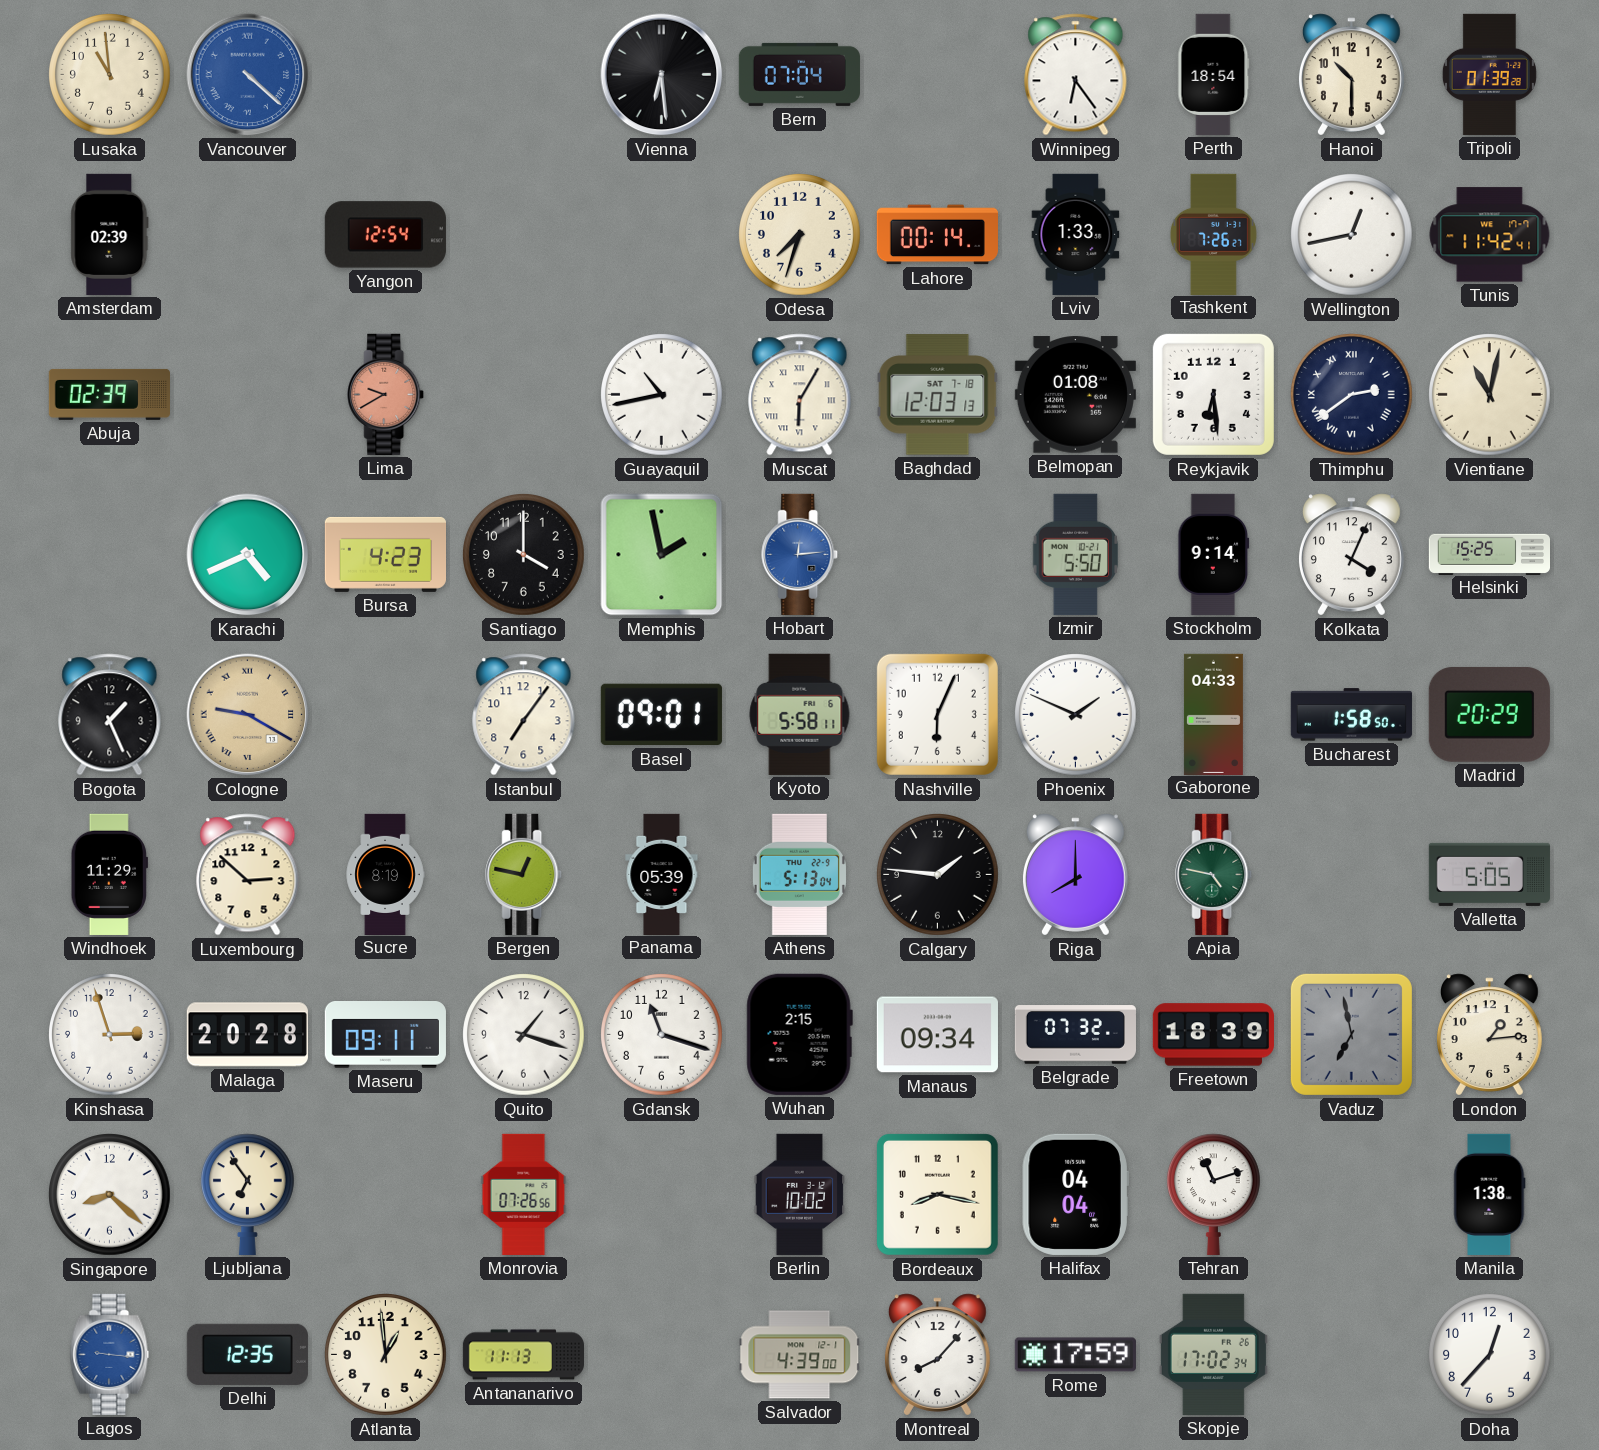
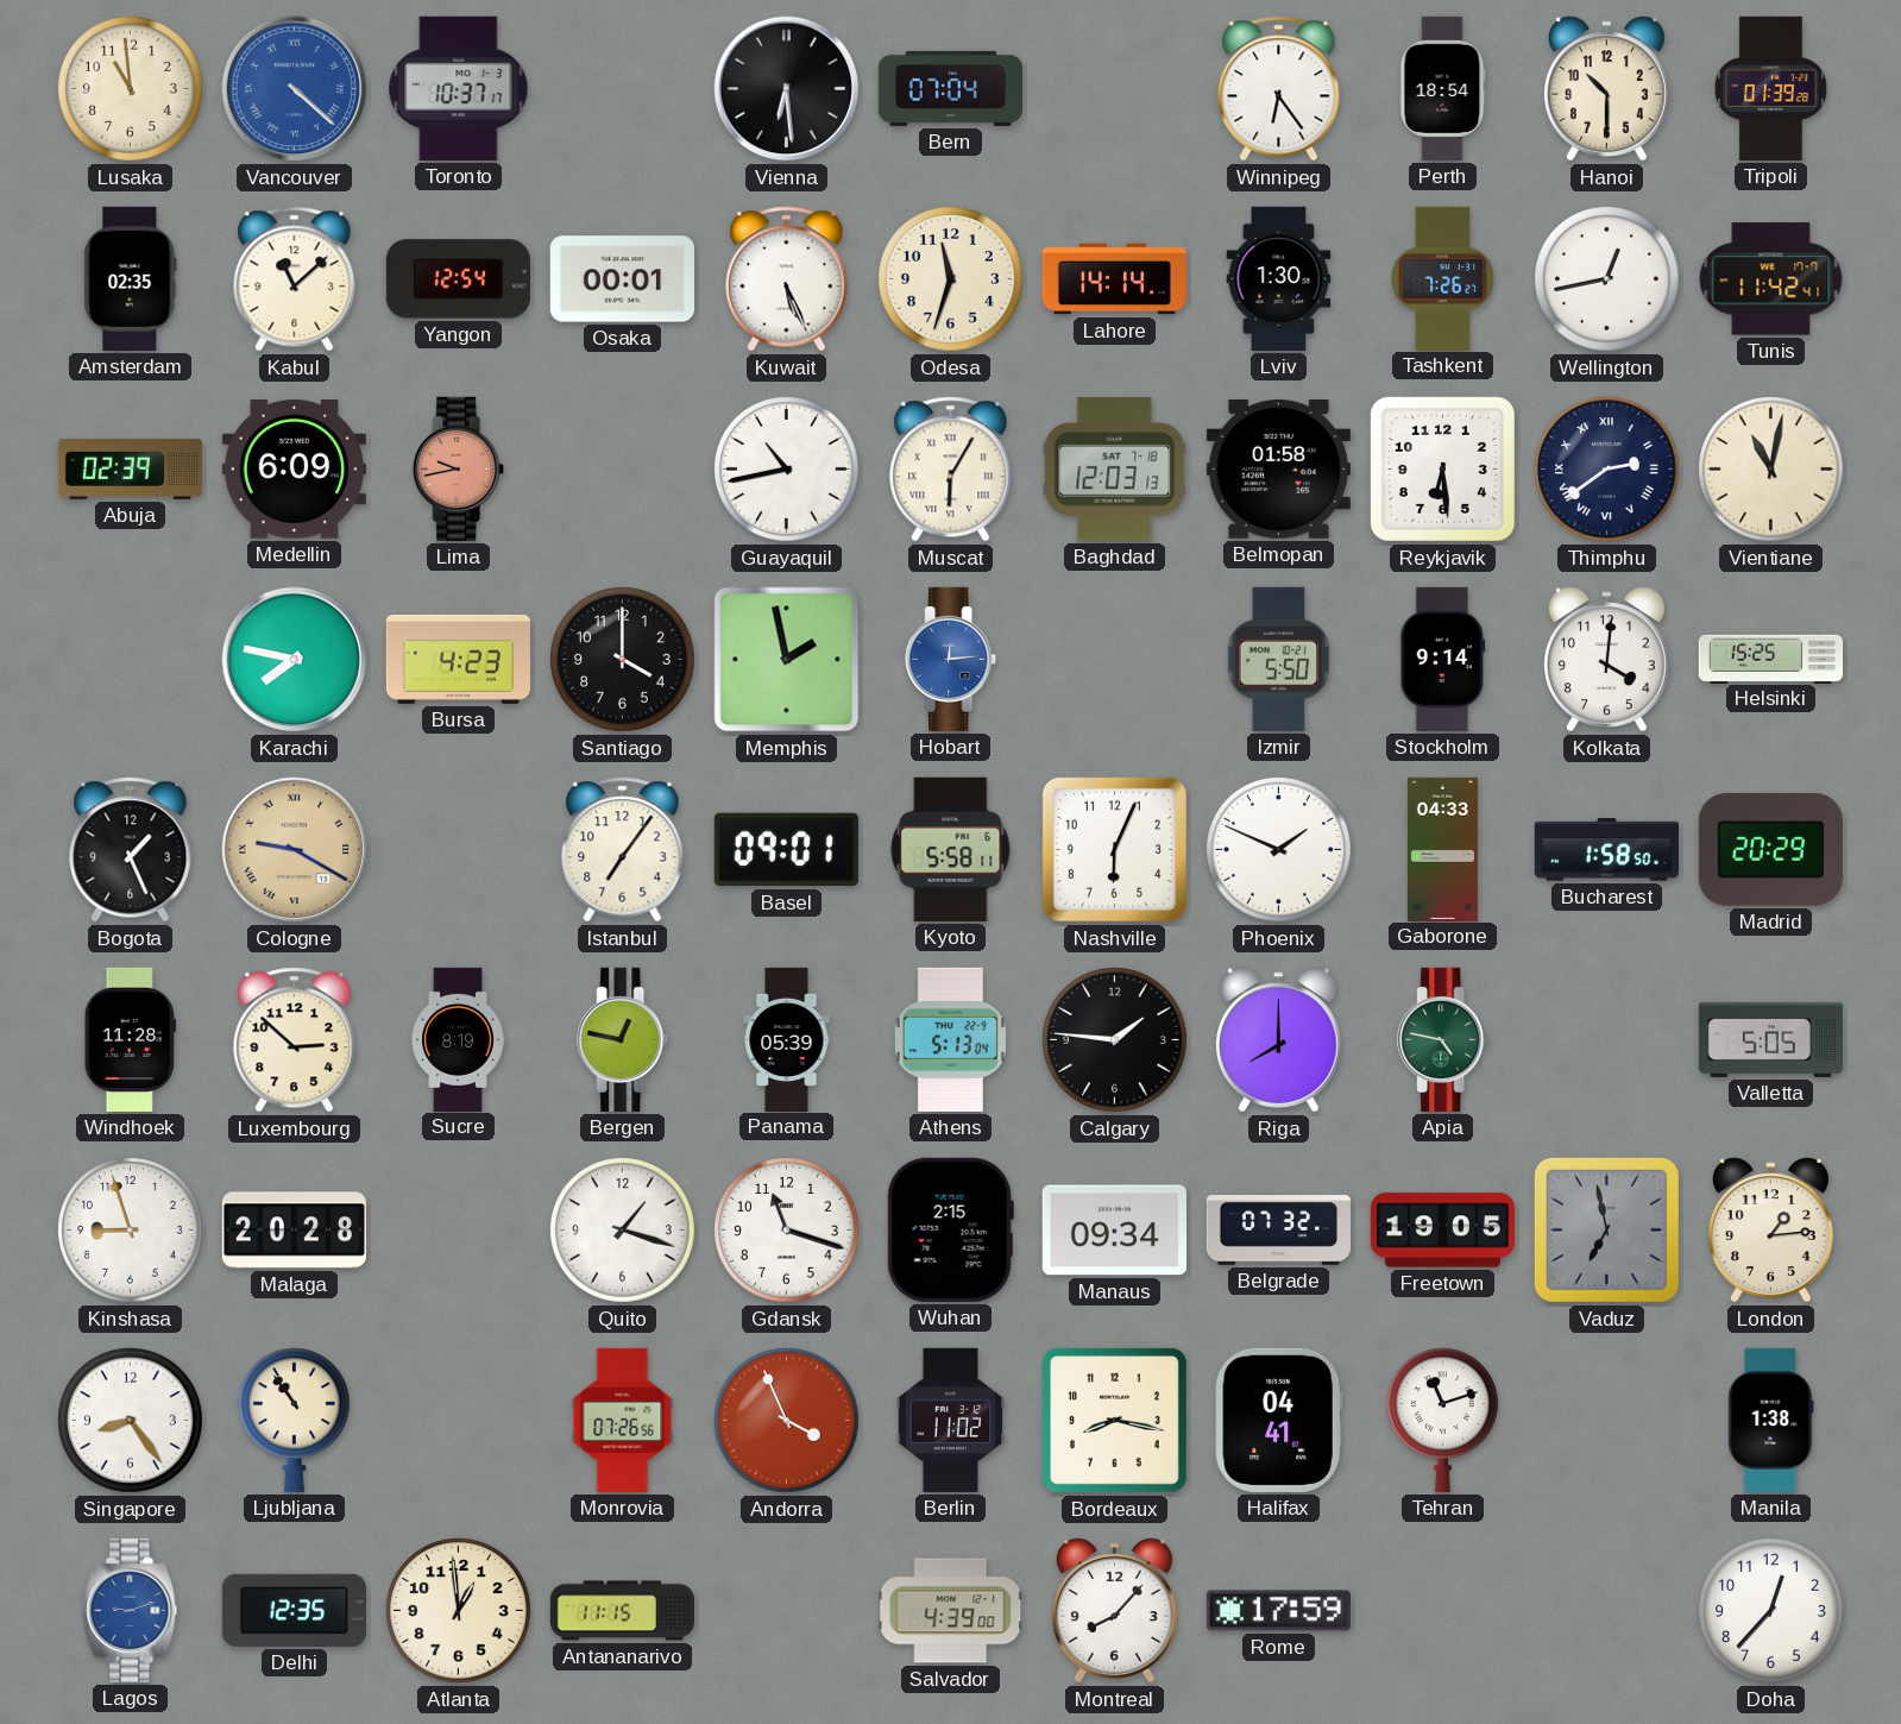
Toronto: none -> 10:37
Amsterdam: 02:39 -> 02:35
Kabul: none -> 11:08
Osaka: none -> 00:01
Kuwait: none -> 5:26
Odesa: 7:33 -> 11:33
Lahore: 00:14 -> 14:14
Lviv: 1:33 -> 1:30
Medellin: none -> 6:09
Lima: 9:40 -> 9:43
Belmopan: 01:08 -> 01:58
Karachi: 4:41 -> 7:47
Kolkata: 4:04 -> 4:01
Windhoek: 11:29 -> 11:28
Kinshasa: 2:57 -> 8:57
Maseru: 09:11 -> none
Freetown: 18:39 -> 19:05
Singapore: 8:22 -> 8:24
Ljubljana: 6:54 -> 10:54
Andorra: none -> 3:56
Berlin: 10:02 -> 11:02
Halifax: 04:04 -> 04:41
Lagos: 9:16 -> 9:12
Antananarivo: 11:13 -> 11:15
Skopje: 17:02 -> none
